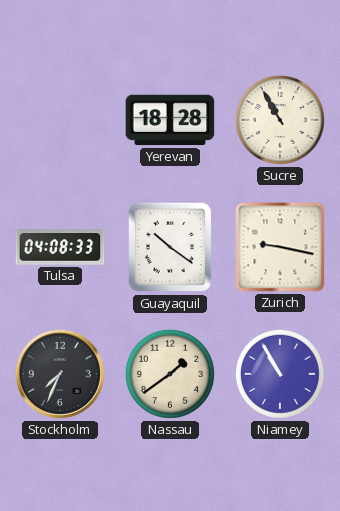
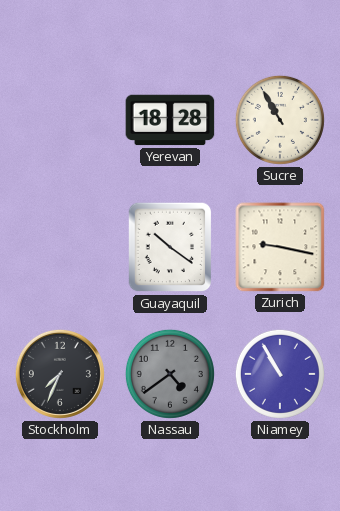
Tulsa: 04:08 -> none
Nassau: 1:39 -> 4:39
Nassau dial: cream -> grey
